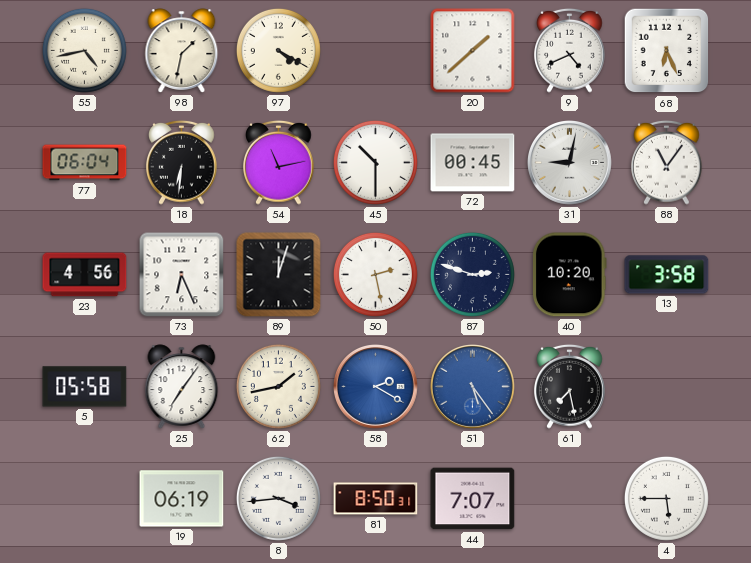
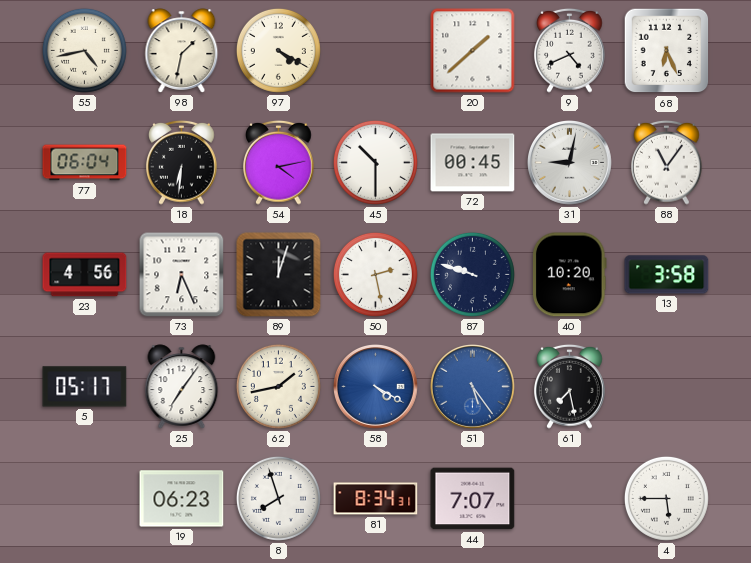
54: 11:13 -> 4:13
87: 2:48 -> 9:48
5: 05:58 -> 05:17
58: 2:20 -> 4:20
19: 06:19 -> 06:23
8: 3:44 -> 7:57
81: 8:50 -> 8:34
